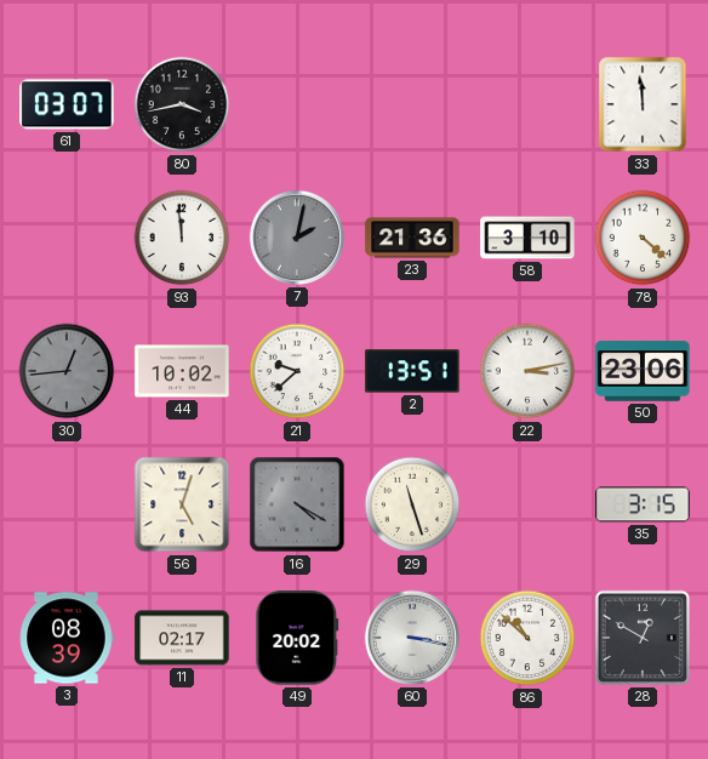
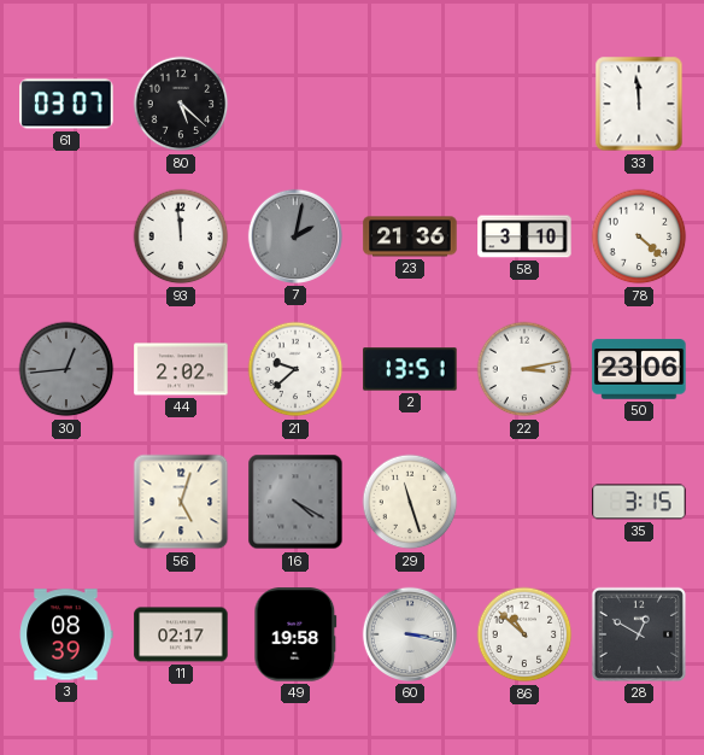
80: 3:43 -> 5:22
44: 10:02 -> 2:02
49: 20:02 -> 19:58
